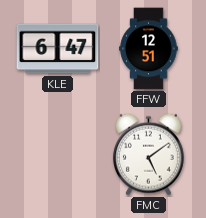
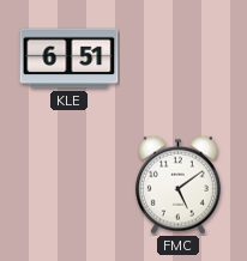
KLE: 6:47 -> 6:51
FFW: 12:51 -> none
